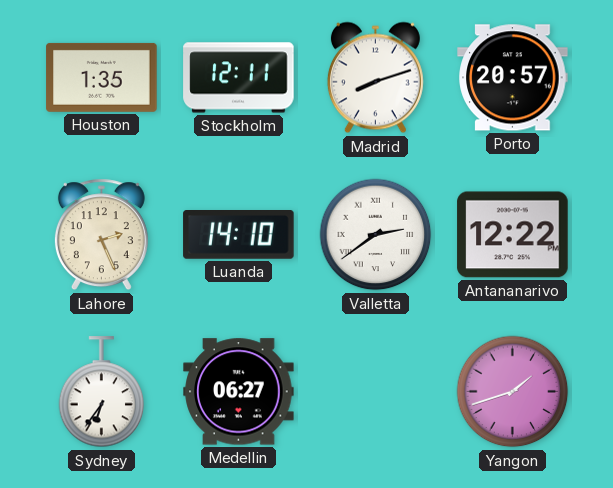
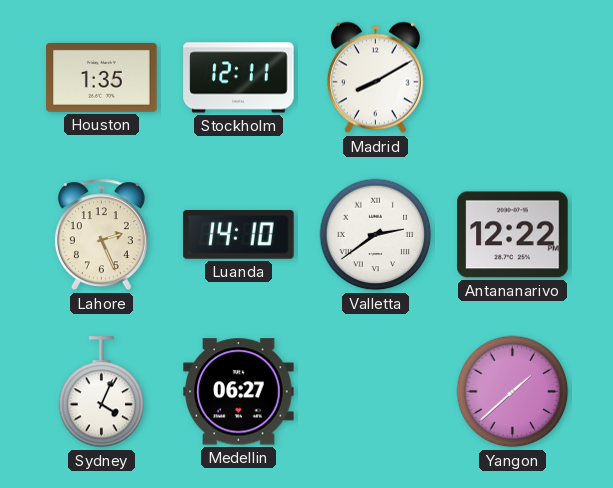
Madrid: 8:12 -> 8:10
Porto: 20:57 -> none
Sydney: 6:36 -> 4:04
Yangon: 1:42 -> 1:38
